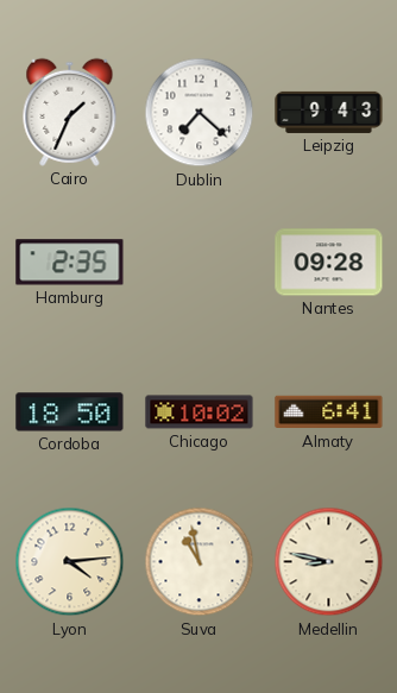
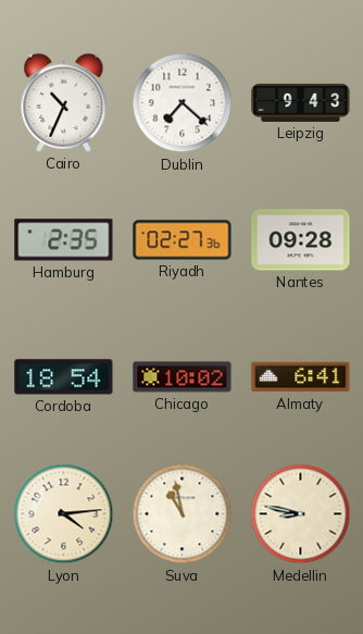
Cairo: 1:34 -> 10:34
Riyadh: none -> 02:27
Cordoba: 18:50 -> 18:54
